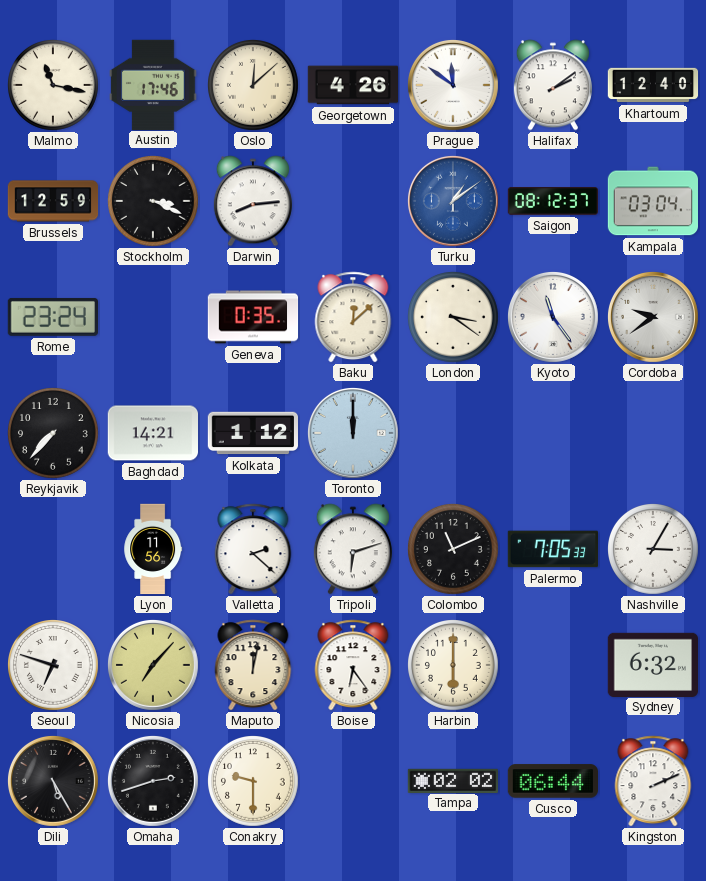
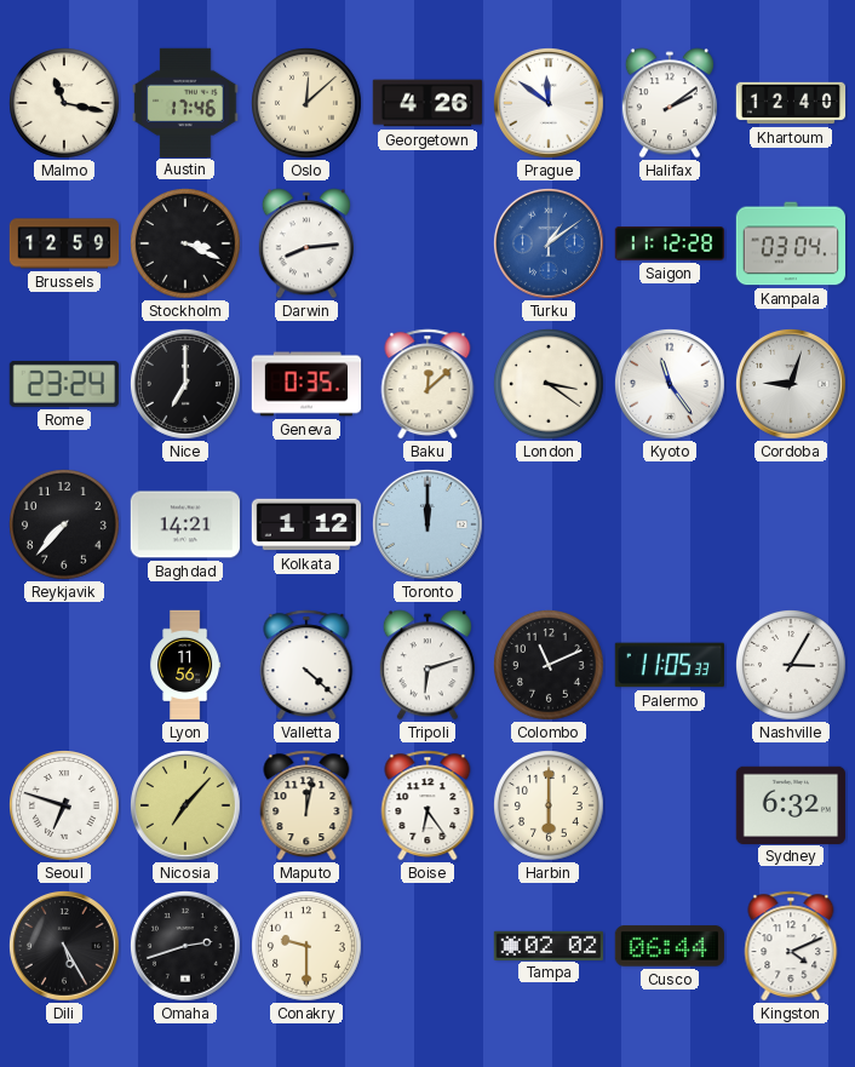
Saigon: 08:12 -> 11:12
Nice: none -> 7:00
Cordoba: 9:39 -> 9:03
Valletta: 2:22 -> 4:22
Palermo: 7:05 -> 11:05
Kingston: 2:11 -> 4:11
